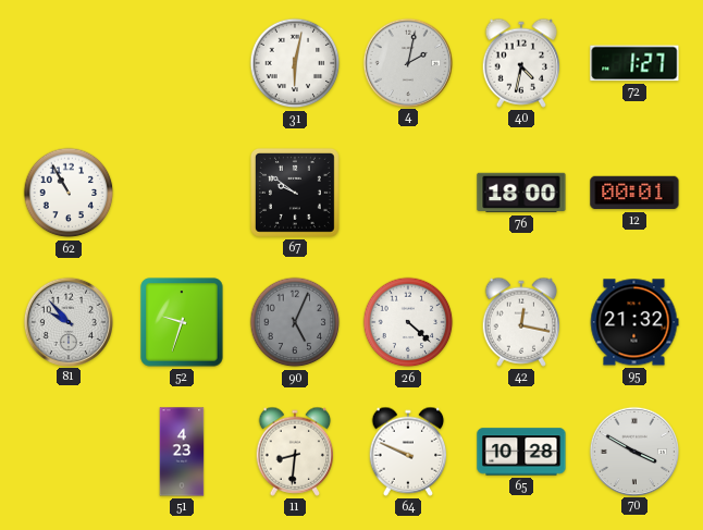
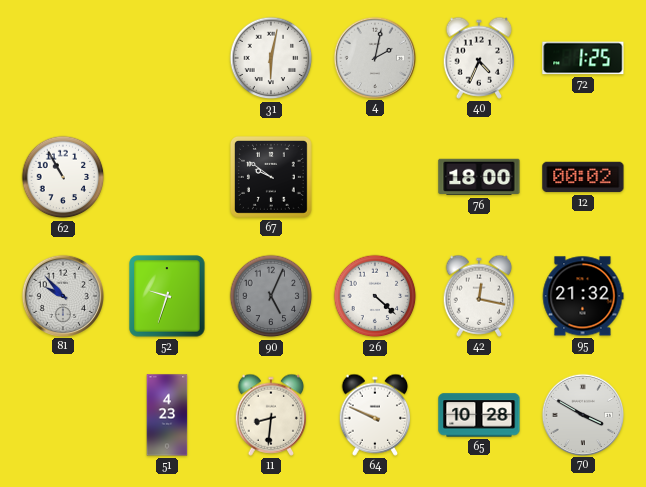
40: 4:32 -> 4:34
72: 1:27 -> 1:25
12: 00:01 -> 00:02
